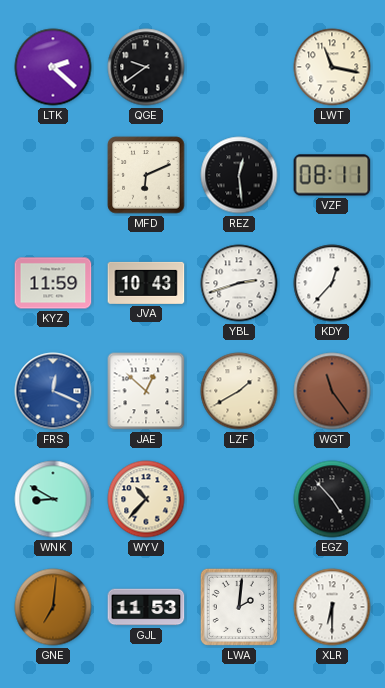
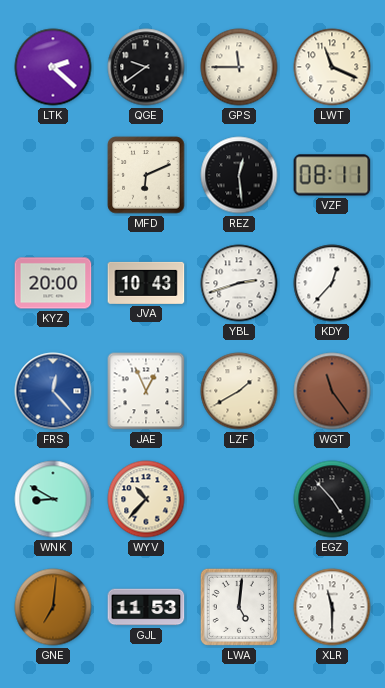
GPS: none -> 11:45
LWT: 11:17 -> 11:19
KYZ: 11:59 -> 20:00
FRS: 12:19 -> 12:23
JAE: 12:52 -> 12:56
LWA: 2:01 -> 5:01
XLR: 6:30 -> 11:30
